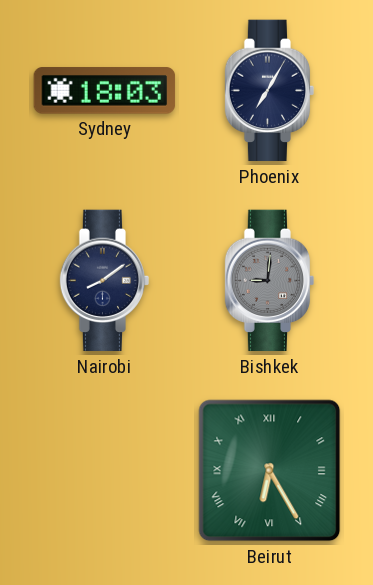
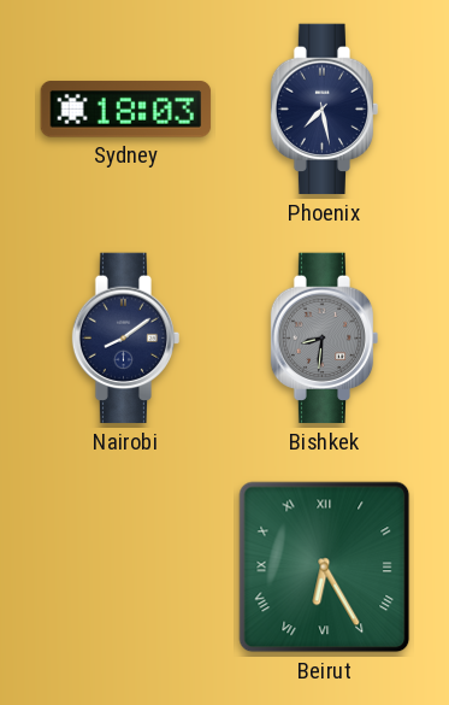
Phoenix: 7:05 -> 7:28
Bishkek: 9:01 -> 8:31
